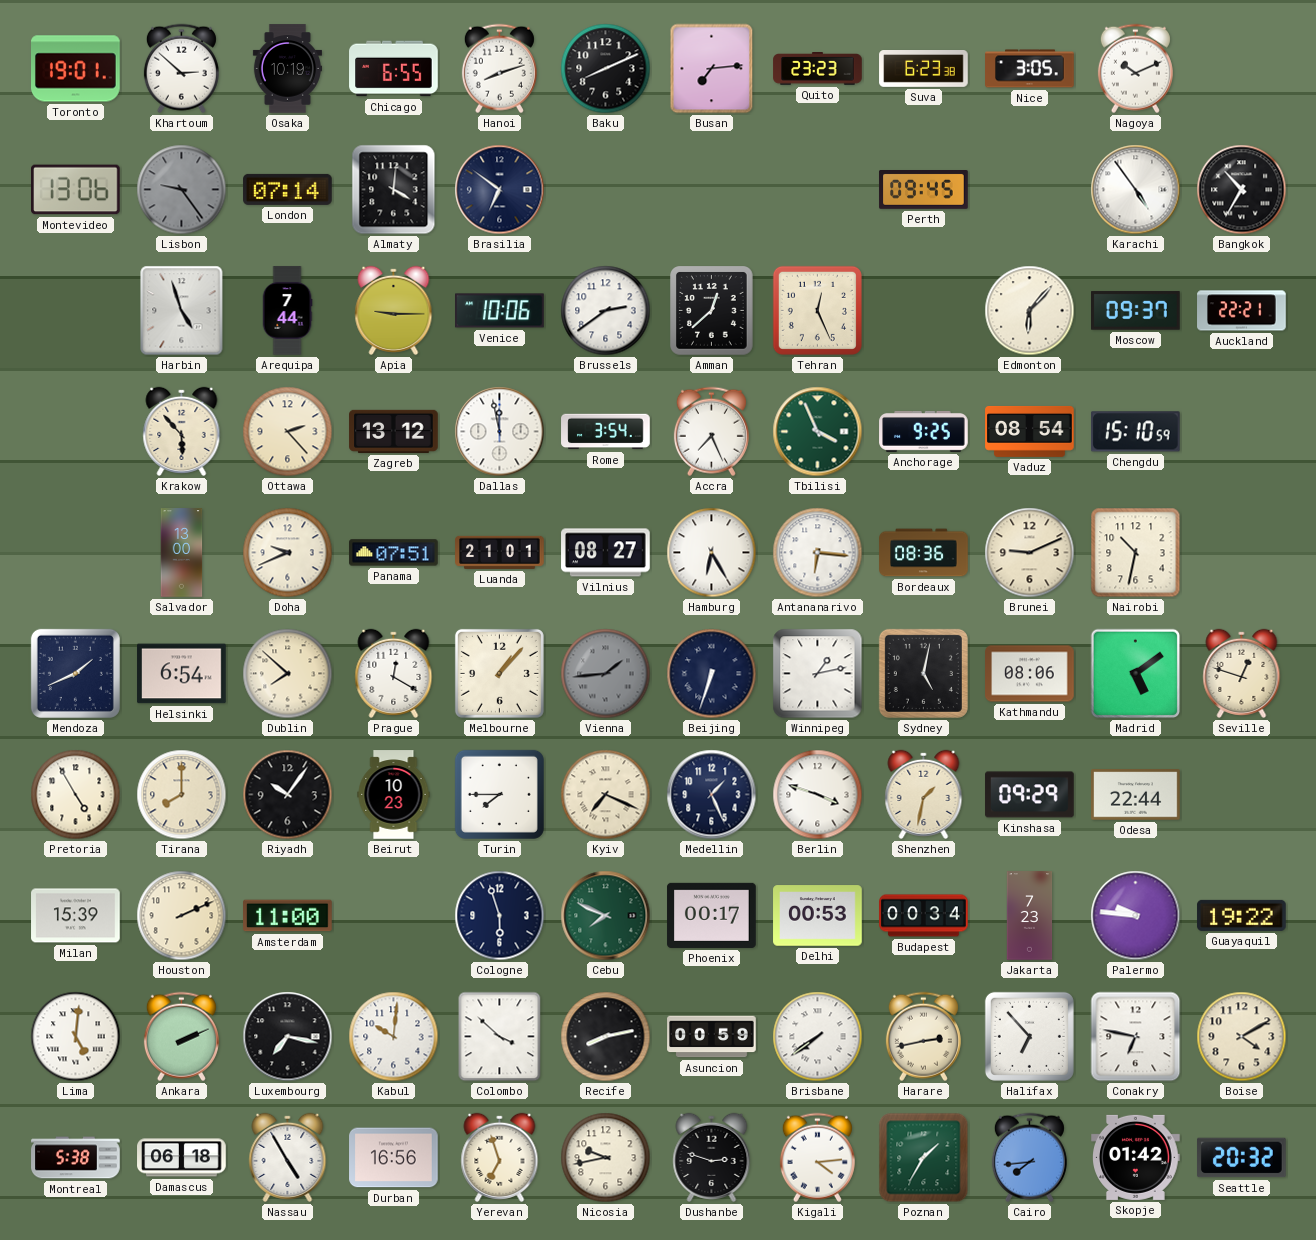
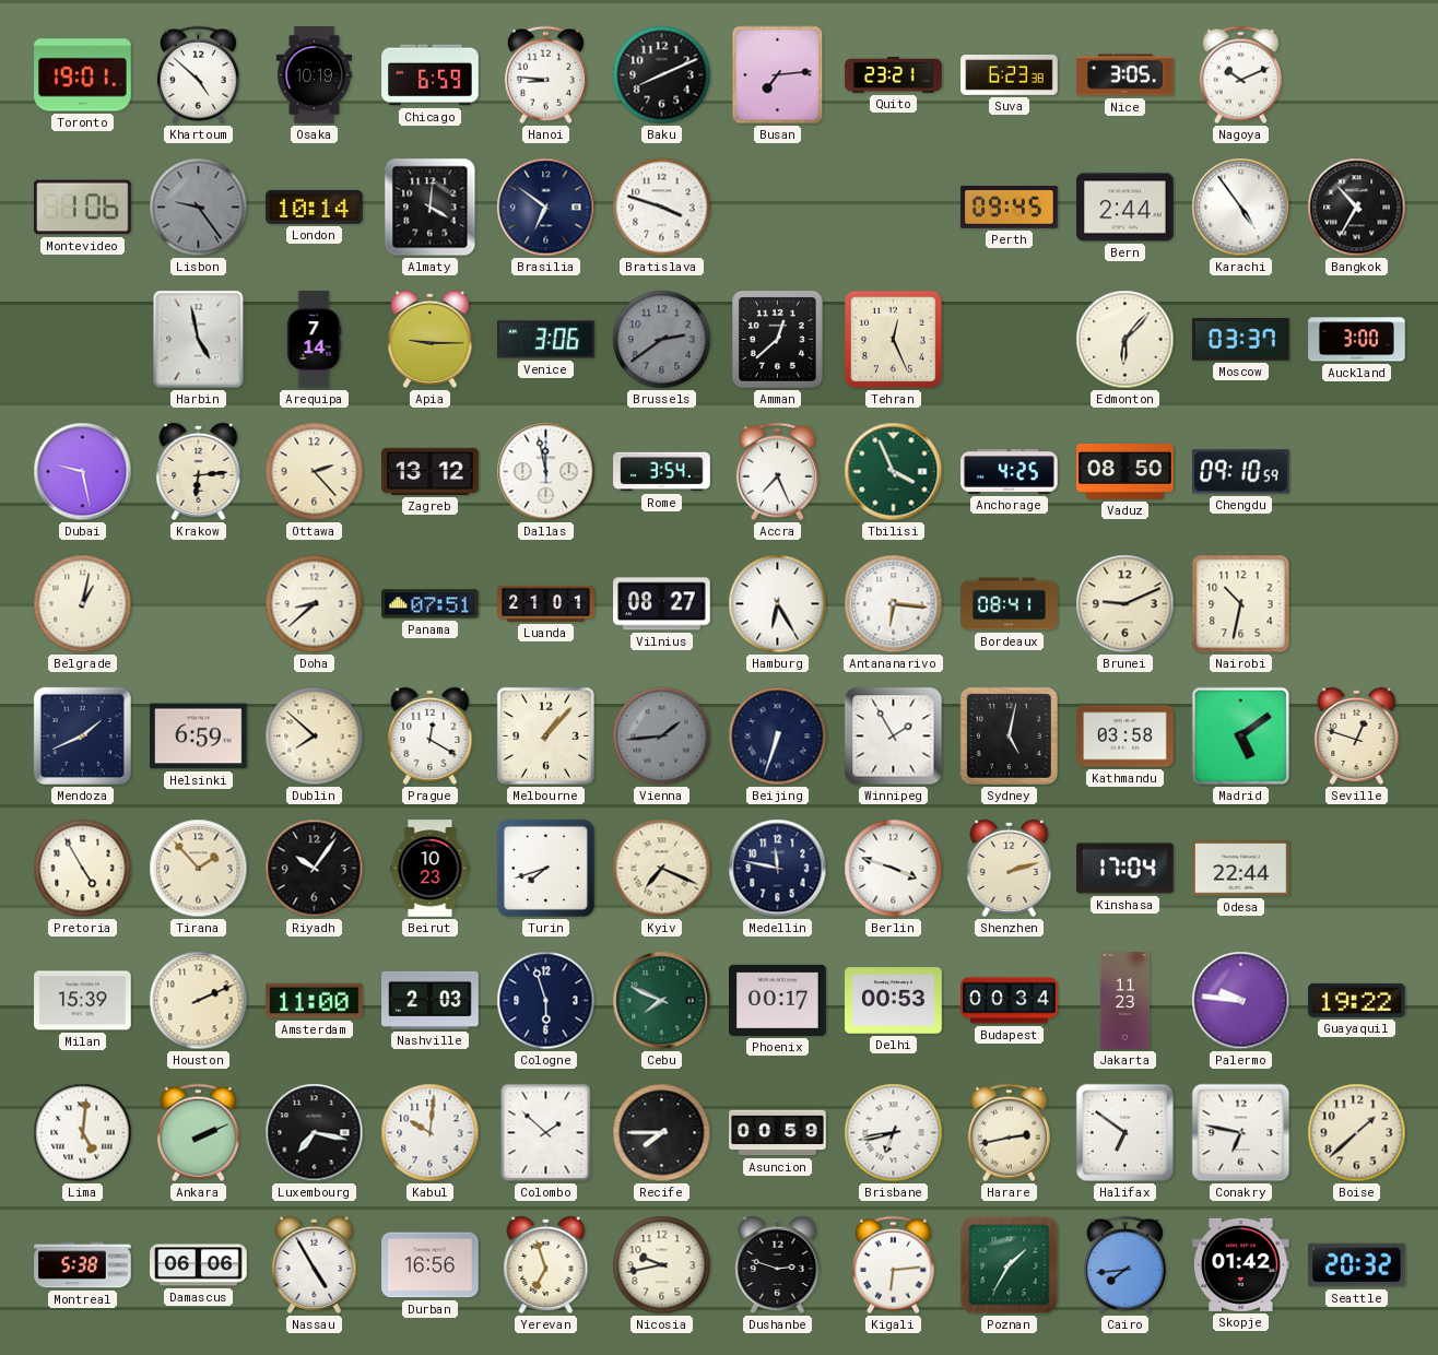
Khartoum: 2:52 -> 4:52
Chicago: 6:55 -> 6:59
Hanoi: 8:12 -> 8:46
Quito: 23:23 -> 23:21
Montevideo: 13:06 -> 1:06
London: 07:14 -> 10:14
Bratislava: none -> 3:48
Bern: none -> 2:44
Harbin: 4:57 -> 4:58
Arequipa: 7:44 -> 7:14
Venice: 10:06 -> 3:06
Brussels dial: white -> grey
Moscow: 09:37 -> 03:37
Auckland: 22:21 -> 3:00
Dubai: none -> 9:28
Krakow: 5:53 -> 6:14
Anchorage: 9:25 -> 4:25
Vaduz: 08:54 -> 08:50
Chengdu: 15:10 -> 09:10
Belgrade: none -> 1:02
Salvador: 13:00 -> none
Doha: 9:41 -> 8:38
Bordeaux: 08:36 -> 08:41
Helsinki: 6:54 -> 6:59
Winnipeg: 1:13 -> 1:55
Kathmandu: 08:06 -> 03:58
Tirana: 8:00 -> 1:53
Turin: 7:45 -> 7:42
Medellin: 1:26 -> 11:47
Shenzhen: 1:32 -> 2:12
Kinshasa: 09:29 -> 17:04
Nashville: none -> 2:03
Jakarta: 7:23 -> 11:23
Colombo: 3:52 -> 1:52
Recife: 8:13 -> 7:45
Brisbane: 7:39 -> 6:43
Halifax: 6:53 -> 6:51
Boise: 4:10 -> 1:38
Damascus: 06:18 -> 06:06
Kigali: 4:14 -> 6:14
